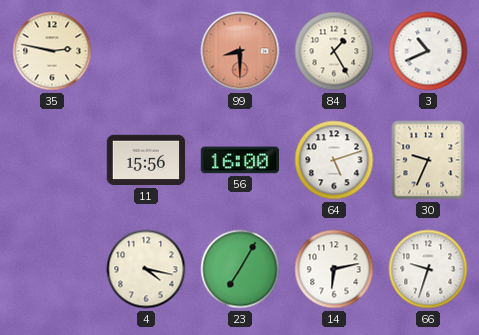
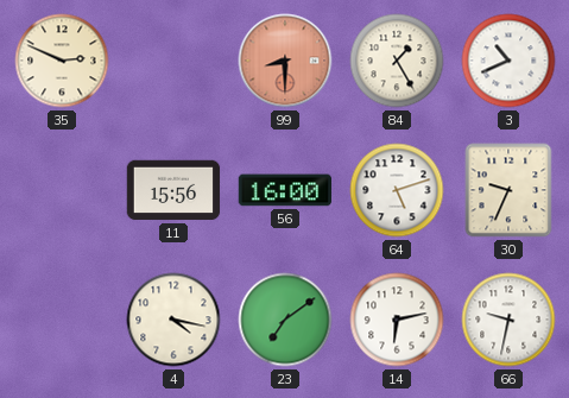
35: 2:47 -> 2:49
23: 7:05 -> 7:09
66: 9:33 -> 9:32
